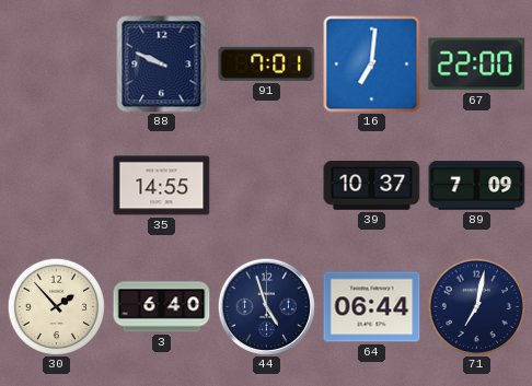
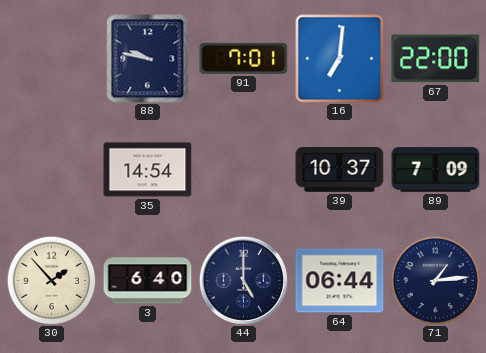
88: 9:49 -> 9:47
35: 14:55 -> 14:54
44: 4:57 -> 5:00
71: 7:02 -> 1:14
